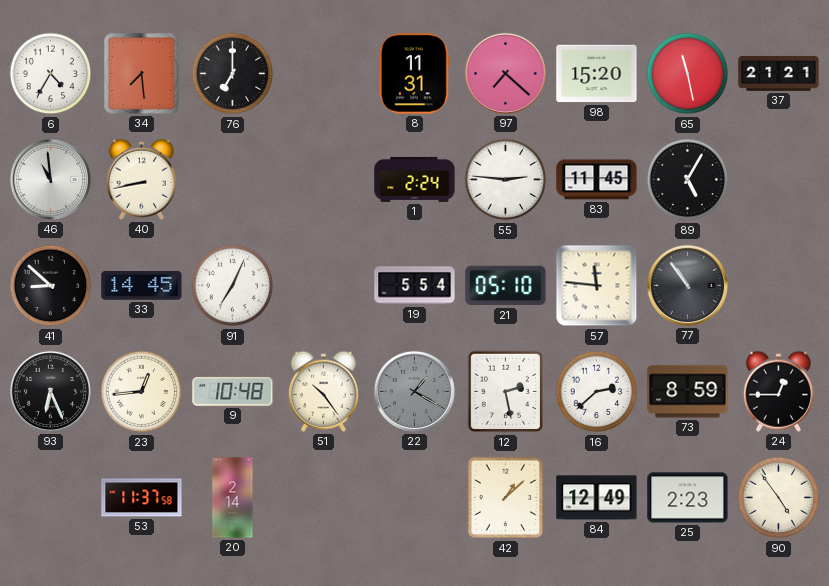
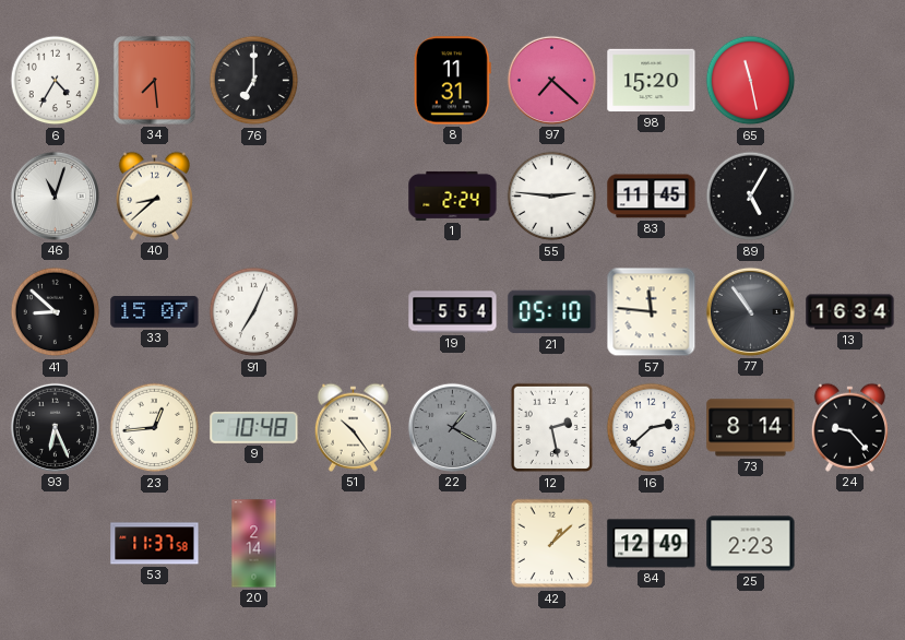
37: 21:21 -> none
46: 10:59 -> 11:03
40: 8:43 -> 8:38
33: 14:45 -> 15:07
13: none -> 16:34
73: 8:59 -> 8:14
24: 12:45 -> 9:23
90: 4:54 -> none
